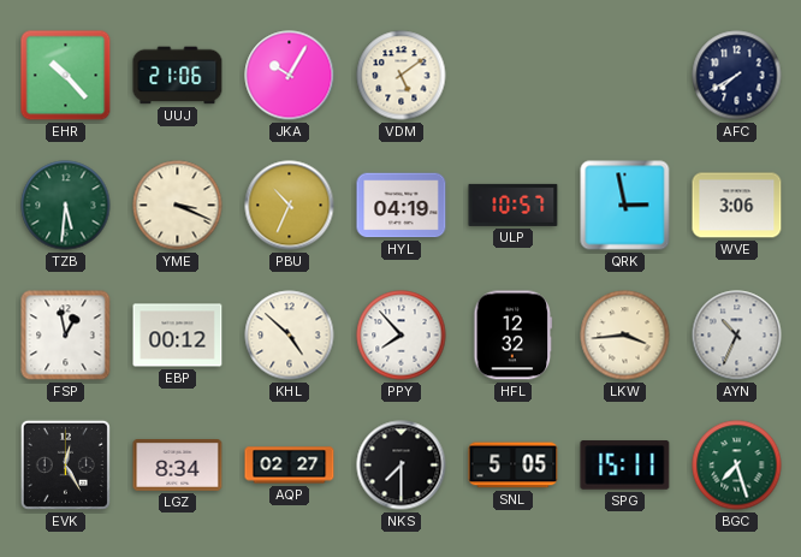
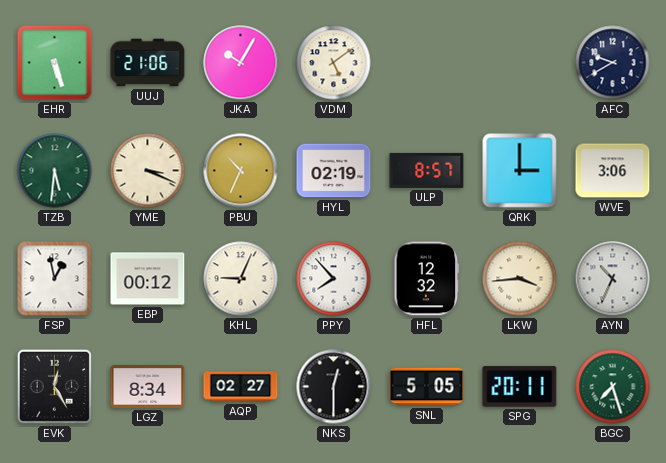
EHR: 10:23 -> 5:27
AFC: 7:40 -> 9:40
HYL: 04:19 -> 02:19
ULP: 10:57 -> 8:57
QRK: 2:58 -> 3:00
KHL: 4:52 -> 9:04
NKS: 7:30 -> 12:30
SPG: 15:11 -> 20:11
